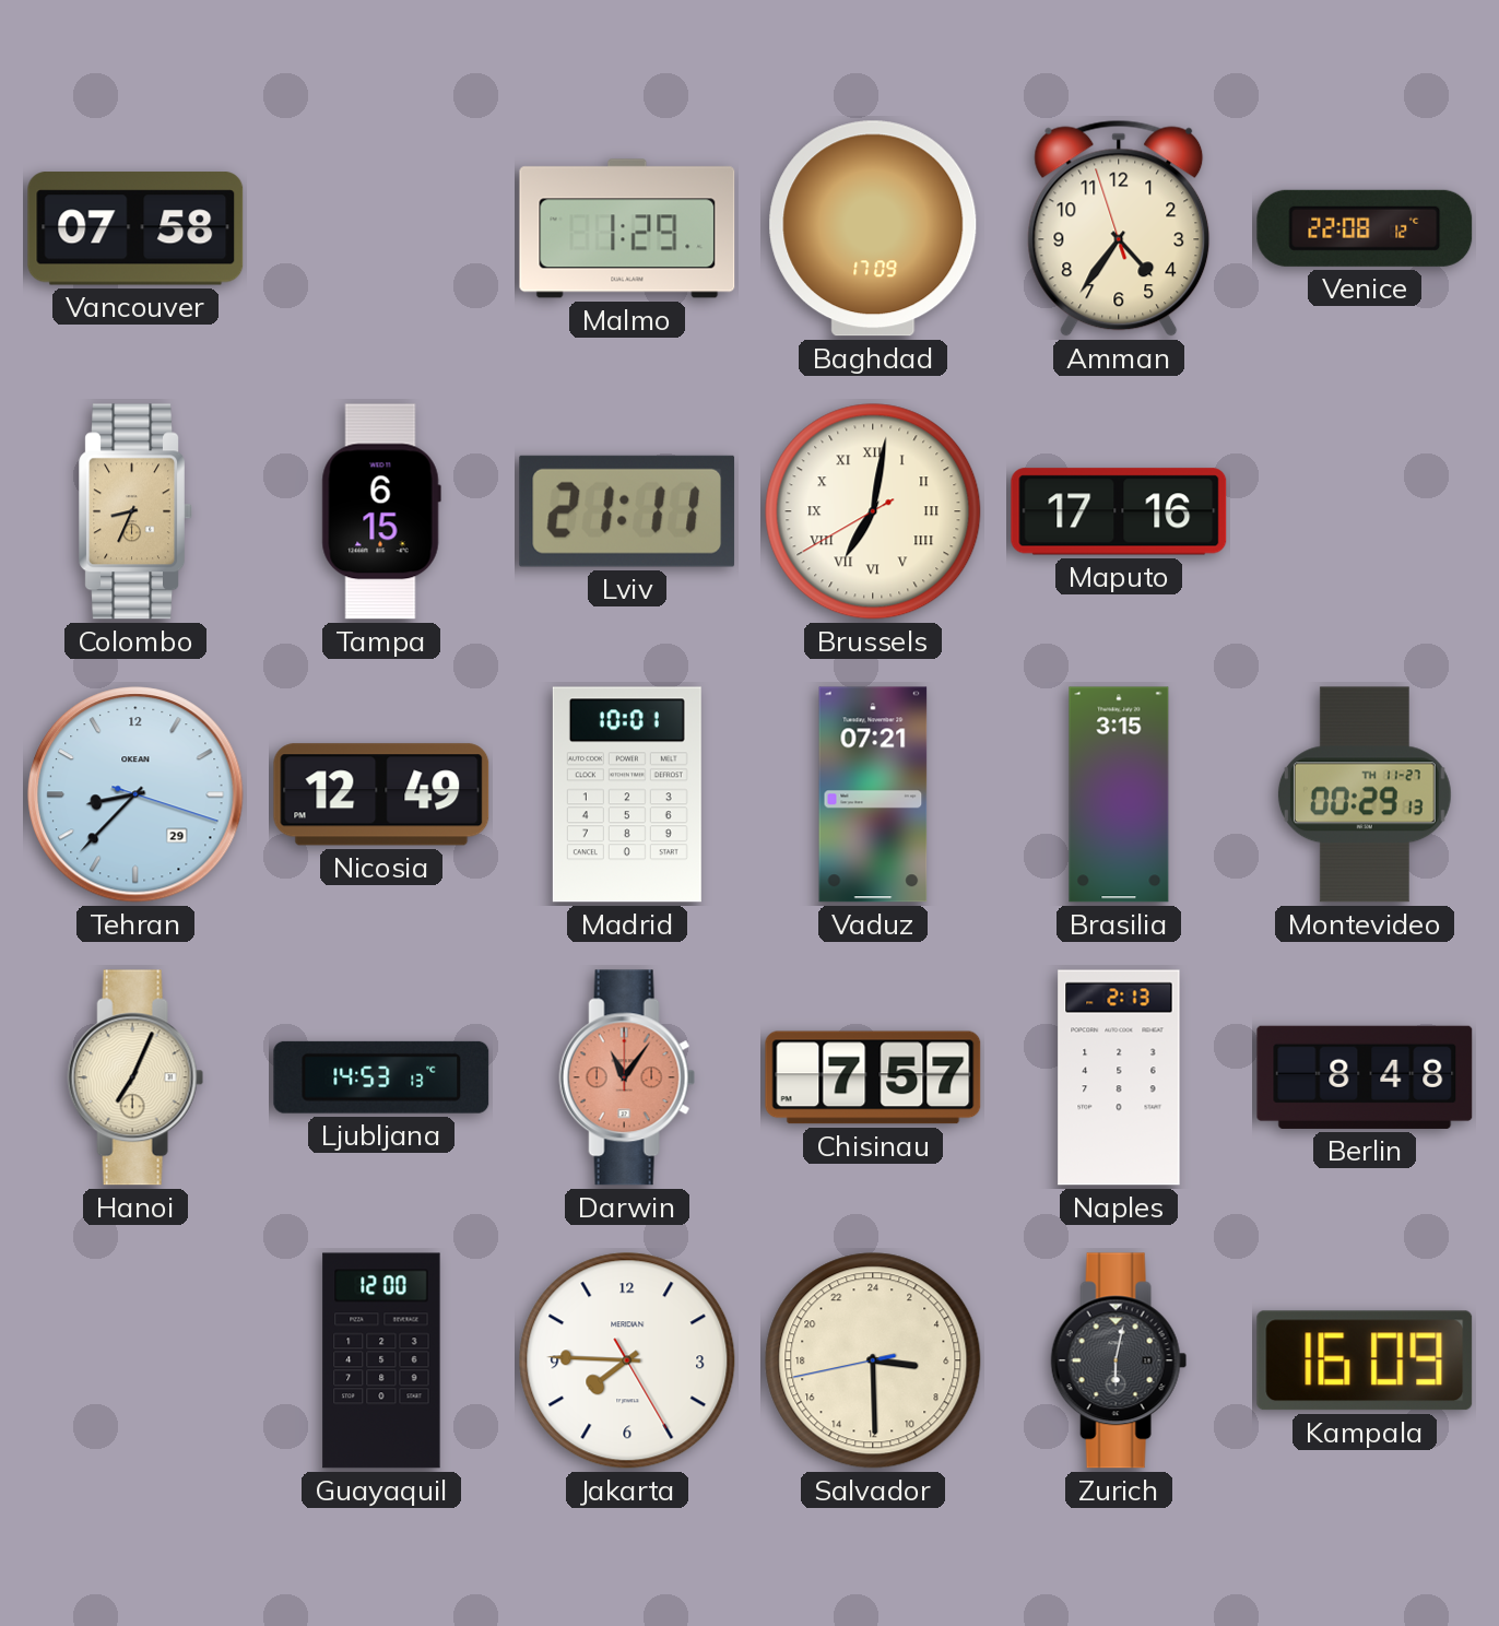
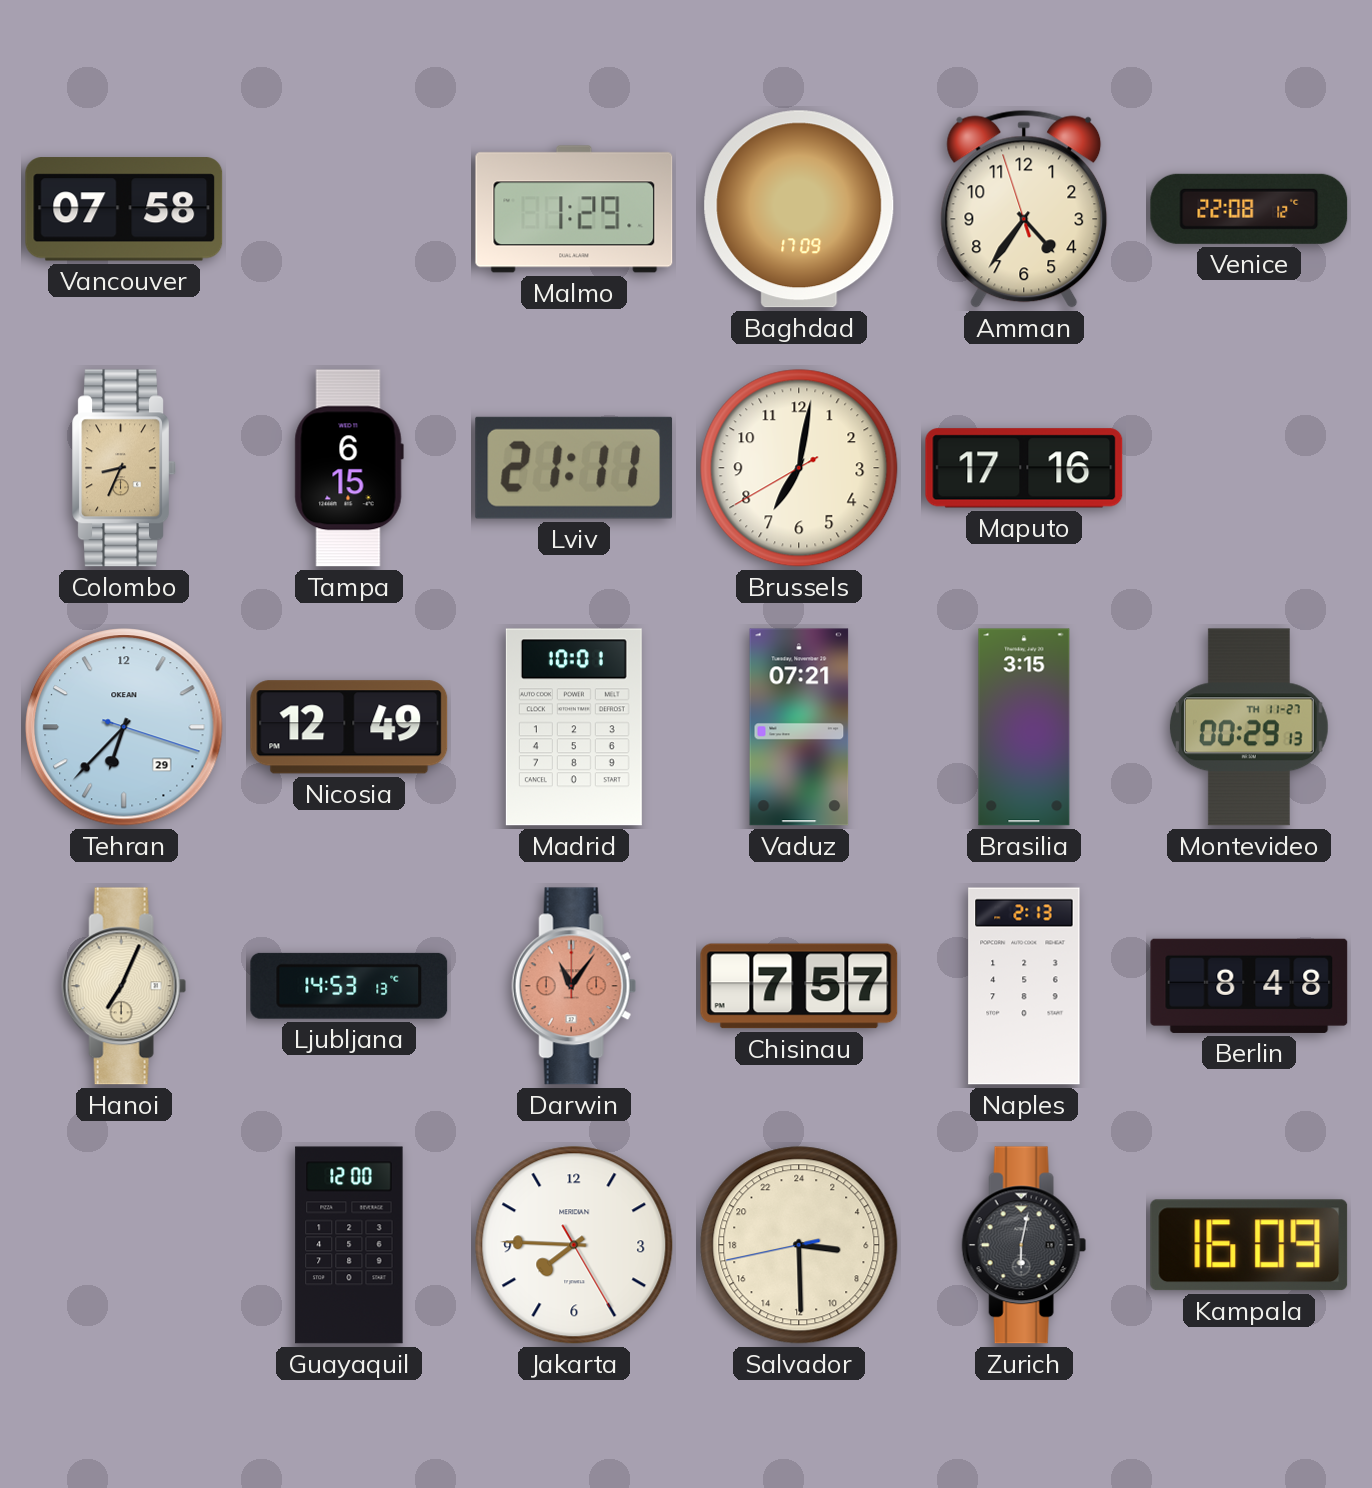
Brussels numerals: Roman -> Arabic
Tehran: 8:37 -> 6:37
